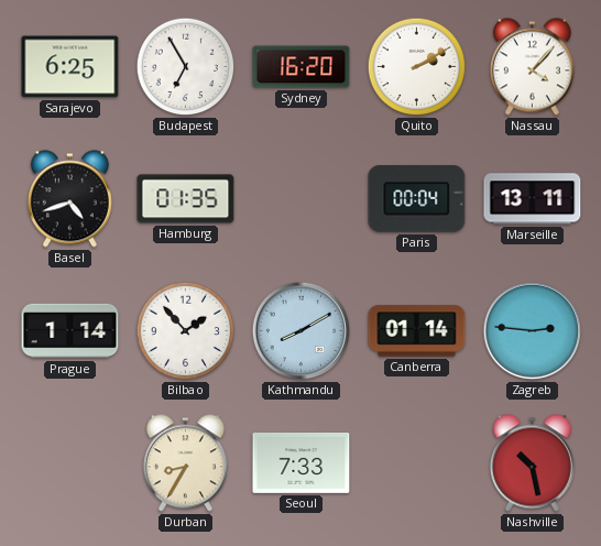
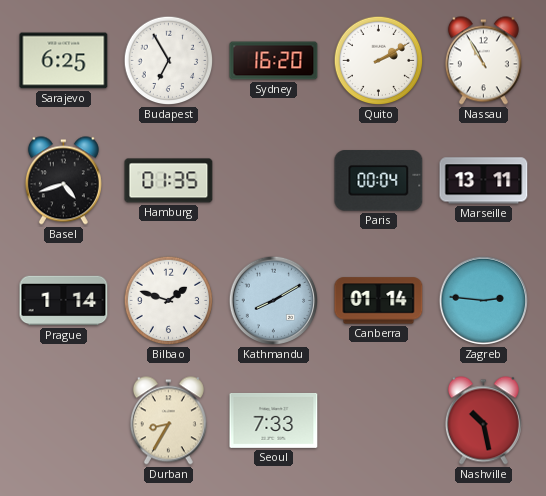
Nassau: 4:07 -> 10:55
Bilbao: 1:53 -> 1:48
